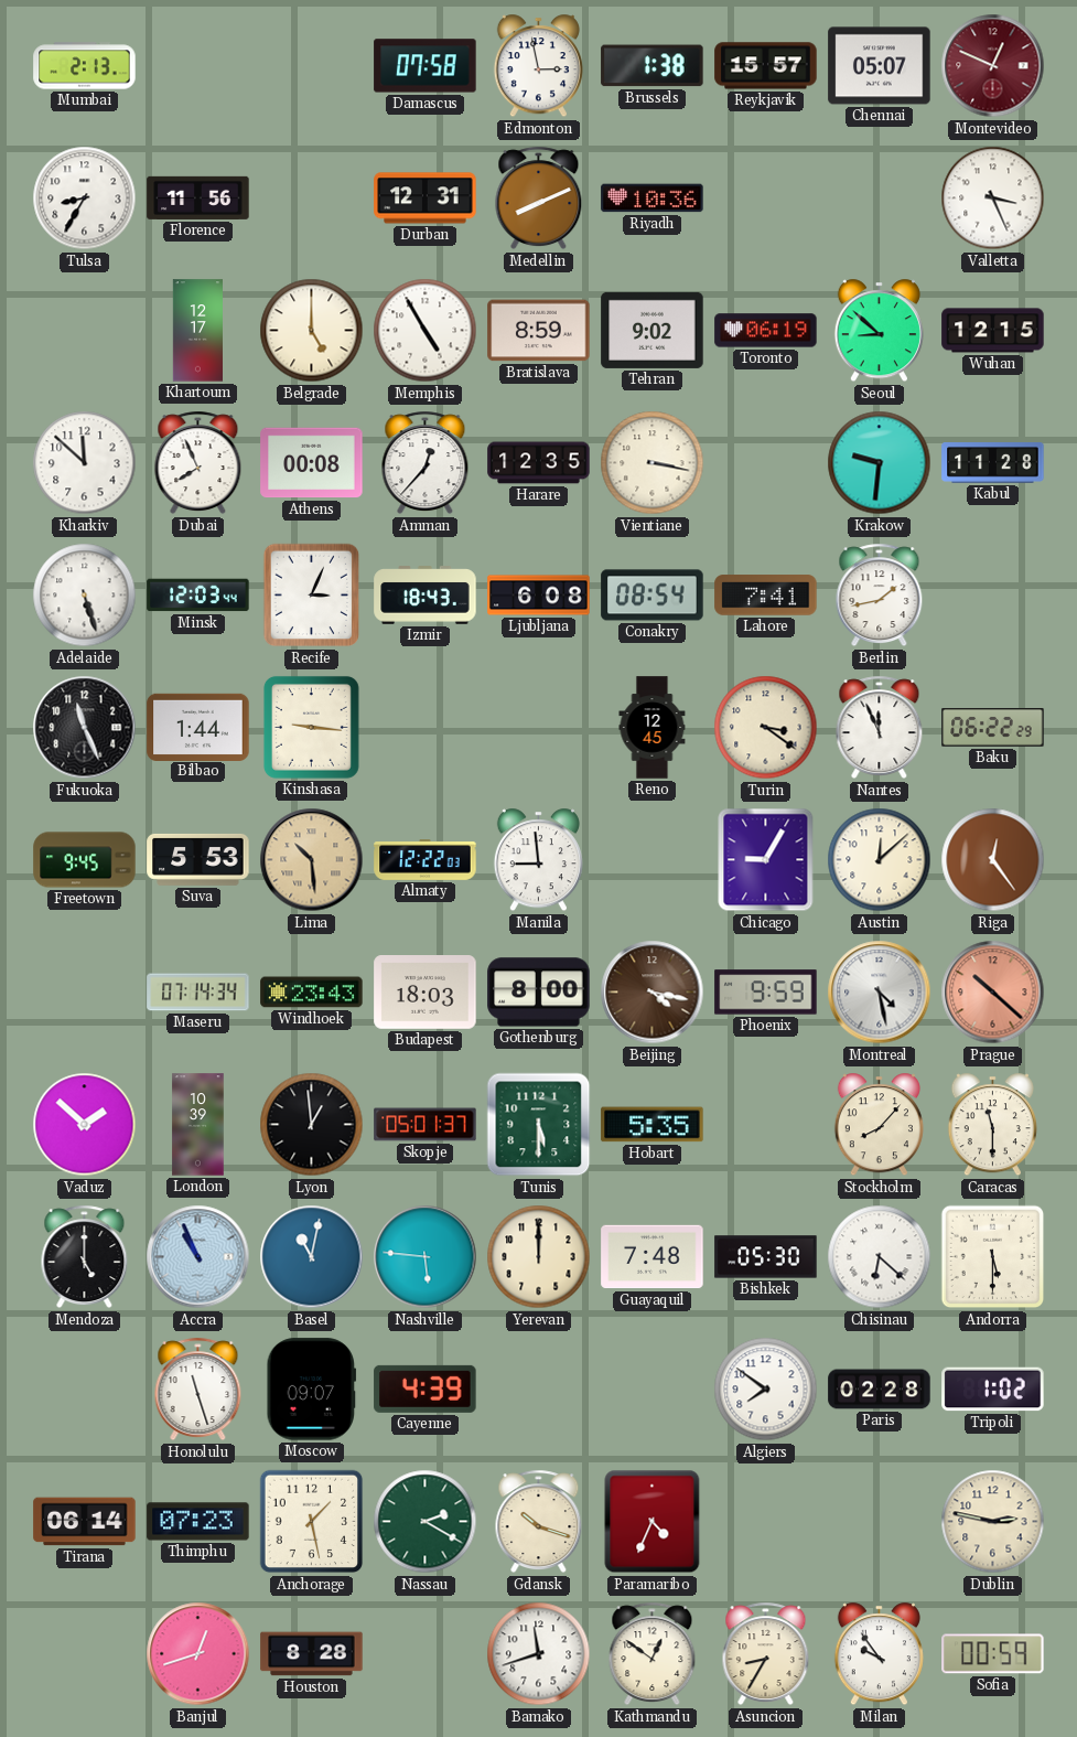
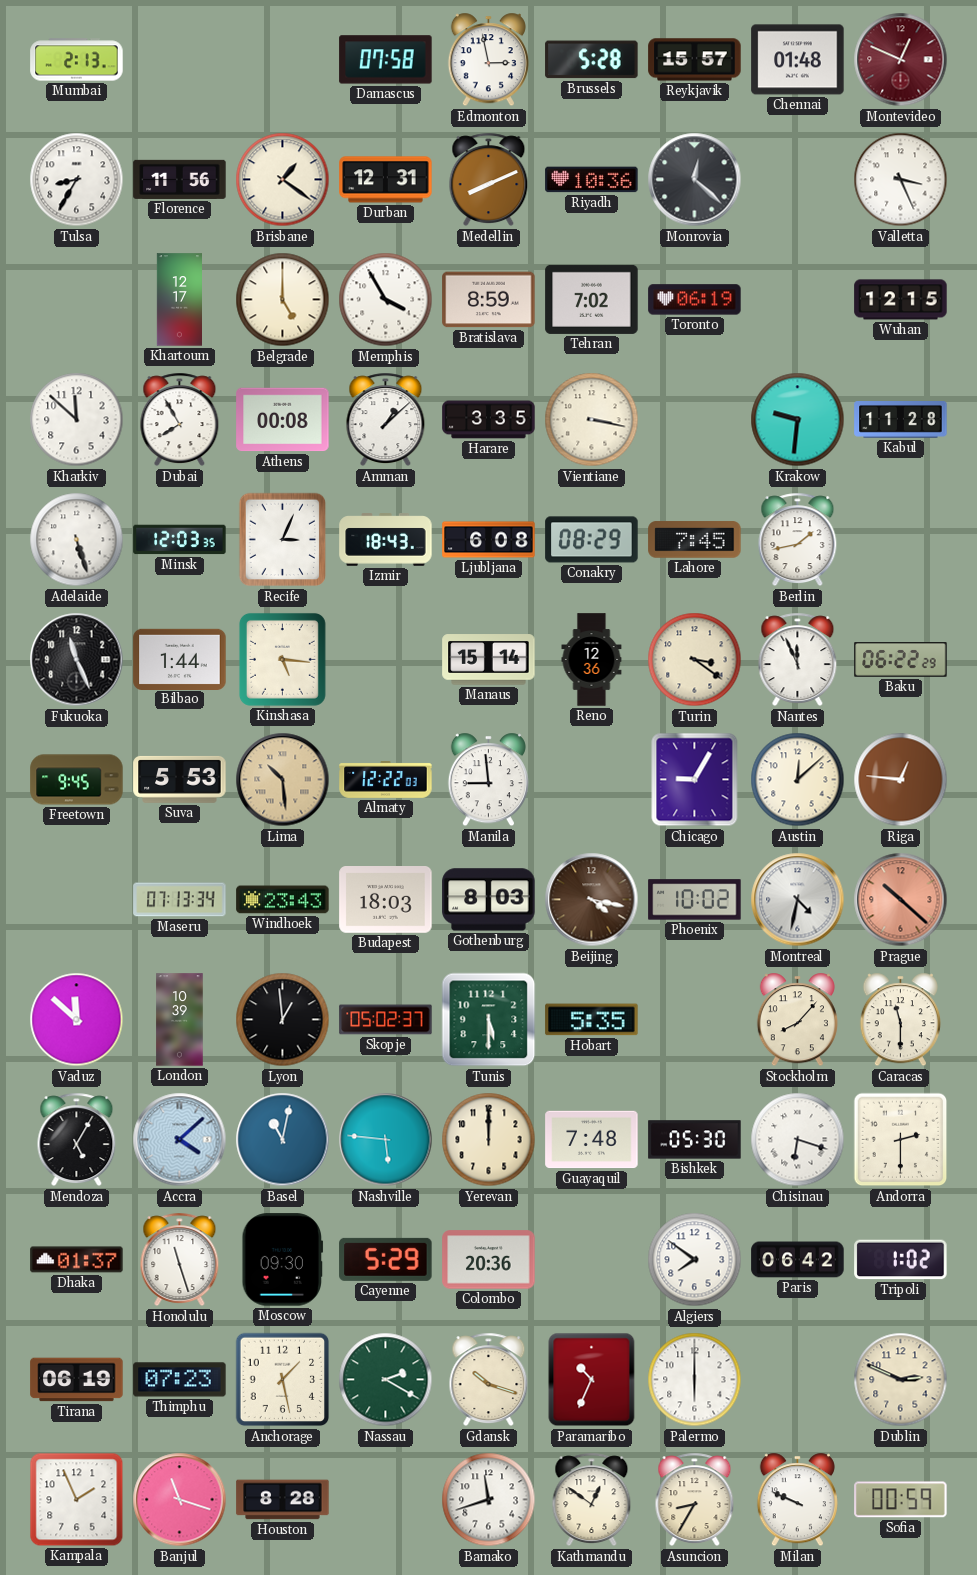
Brussels: 1:38 -> 5:28
Chennai: 05:07 -> 01:48
Brisbane: none -> 1:21
Monrovia: none -> 12:22
Memphis: 4:55 -> 3:55
Tehran: 9:02 -> 7:02
Seoul: 8:52 -> none
Dubai: 7:56 -> 7:55
Amman: 12:37 -> 1:08
Harare: 12:35 -> 3:35
Minsk: 12:03:44 -> 12:03:35
Conakry: 08:54 -> 08:29
Lahore: 7:41 -> 7:45
Kinshasa: 9:16 -> 5:16
Manaus: none -> 15:14
Reno: 12:45 -> 12:36
Riga: 12:24 -> 12:46
Maseru: 07:14 -> 07:13
Gothenburg: 8:00 -> 8:03
Phoenix: 9:59 -> 10:02
Montreal: 4:28 -> 4:32
Vaduz: 1:52 -> 11:52
Skopje: 05:01 -> 05:02
Mendoza: 5:00 -> 5:05
Accra: 10:56 -> 4:08
Chisinau: 6:22 -> 6:18
Andorra: 5:30 -> 2:30
Dhaka: none -> 01:37
Moscow: 09:07 -> 09:30
Cayenne: 4:39 -> 5:29
Colombo: none -> 20:36
Paris: 02:28 -> 06:42
Tirana: 06:14 -> 06:19
Paramaribo: 4:34 -> 10:34
Palermo: none -> 6:00
Dublin: 2:47 -> 2:49
Kampala: none -> 1:56
Banjul: 12:42 -> 11:18
Milan: 9:54 -> 9:49
